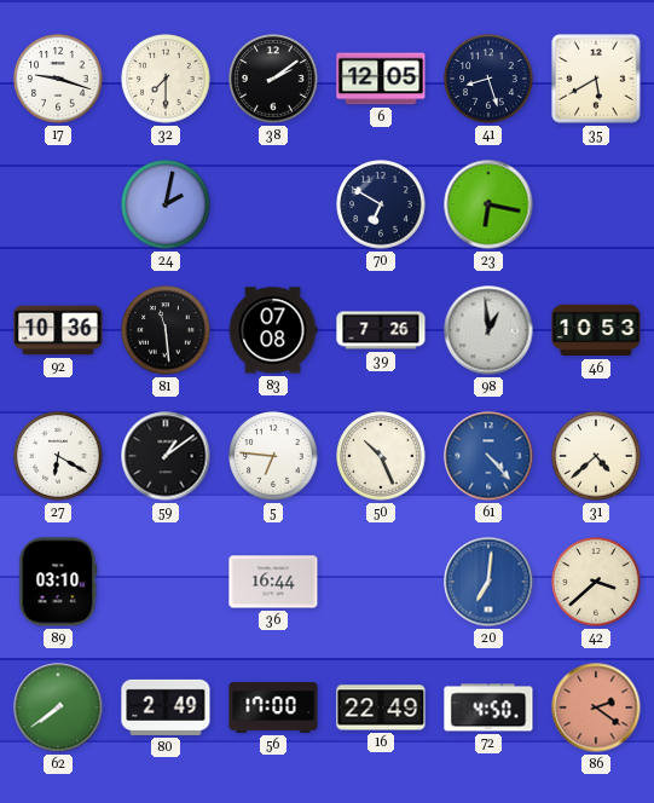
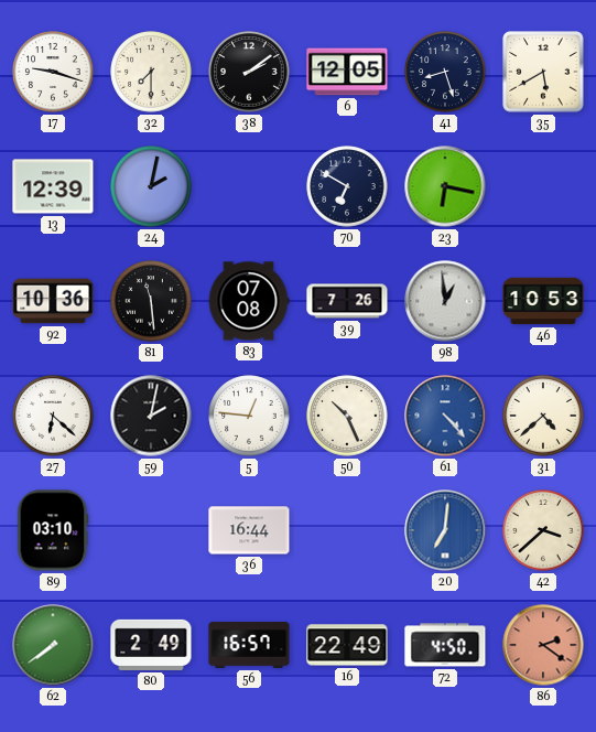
13: none -> 12:39
27: 6:20 -> 6:22
59: 1:09 -> 2:02
5: 6:46 -> 12:46
56: 17:00 -> 16:57
